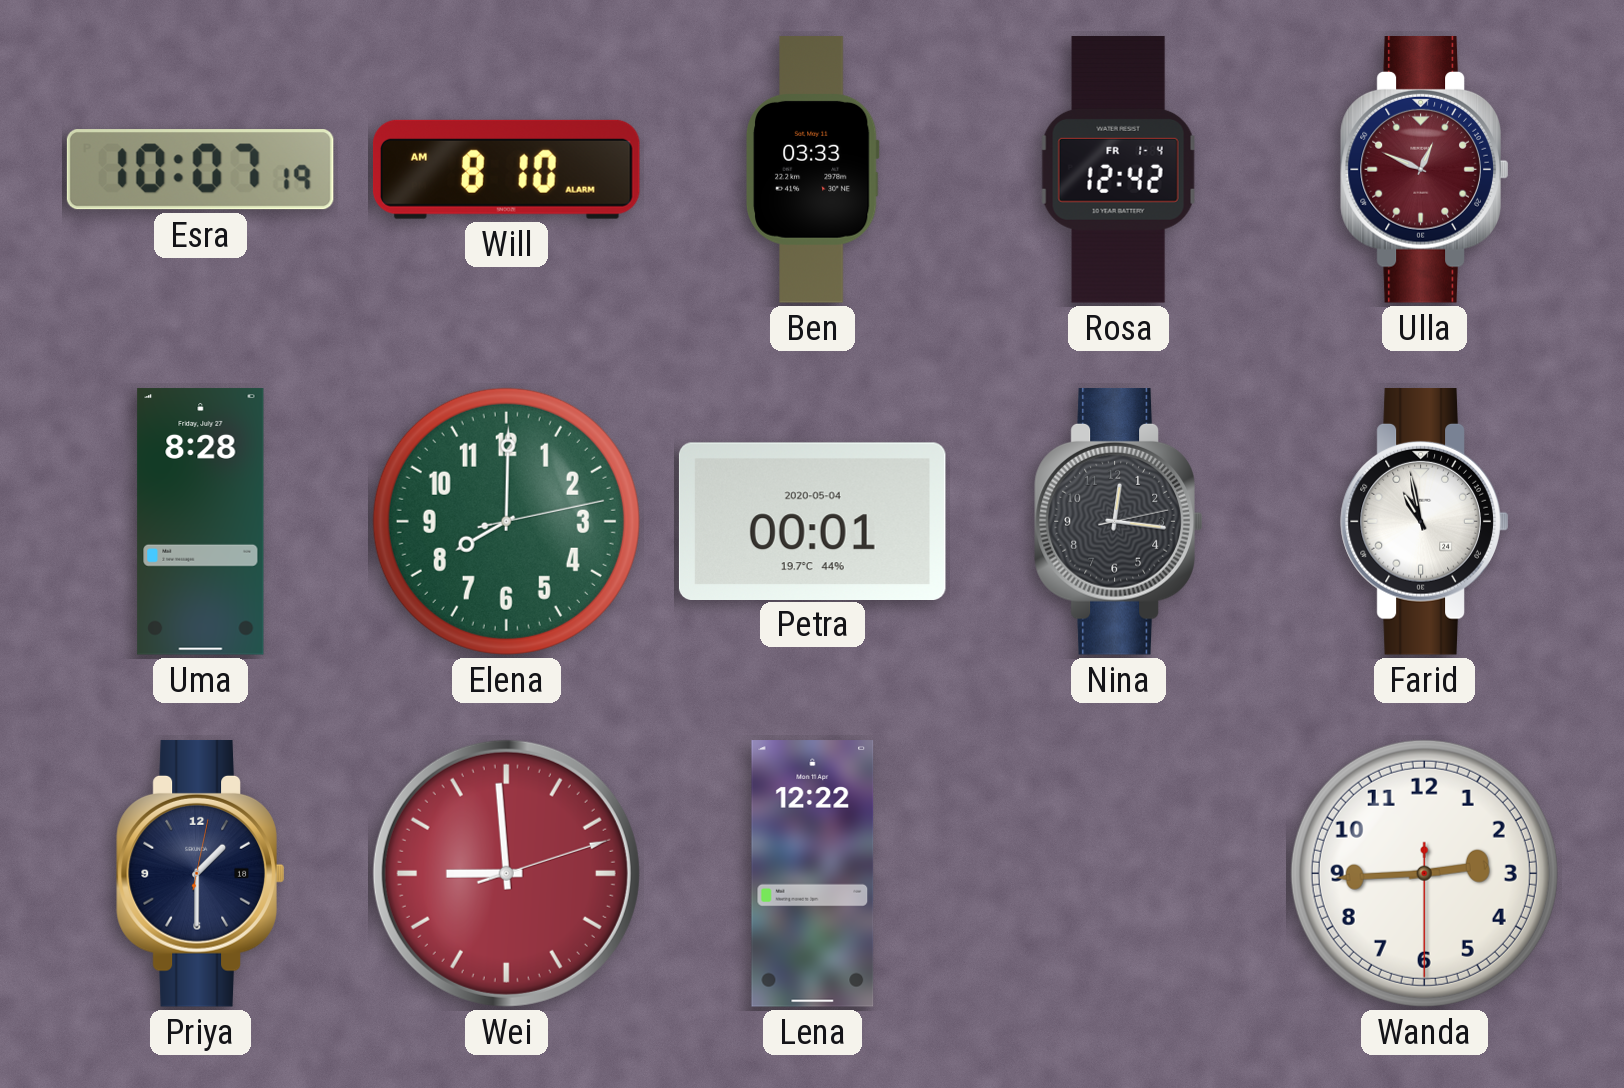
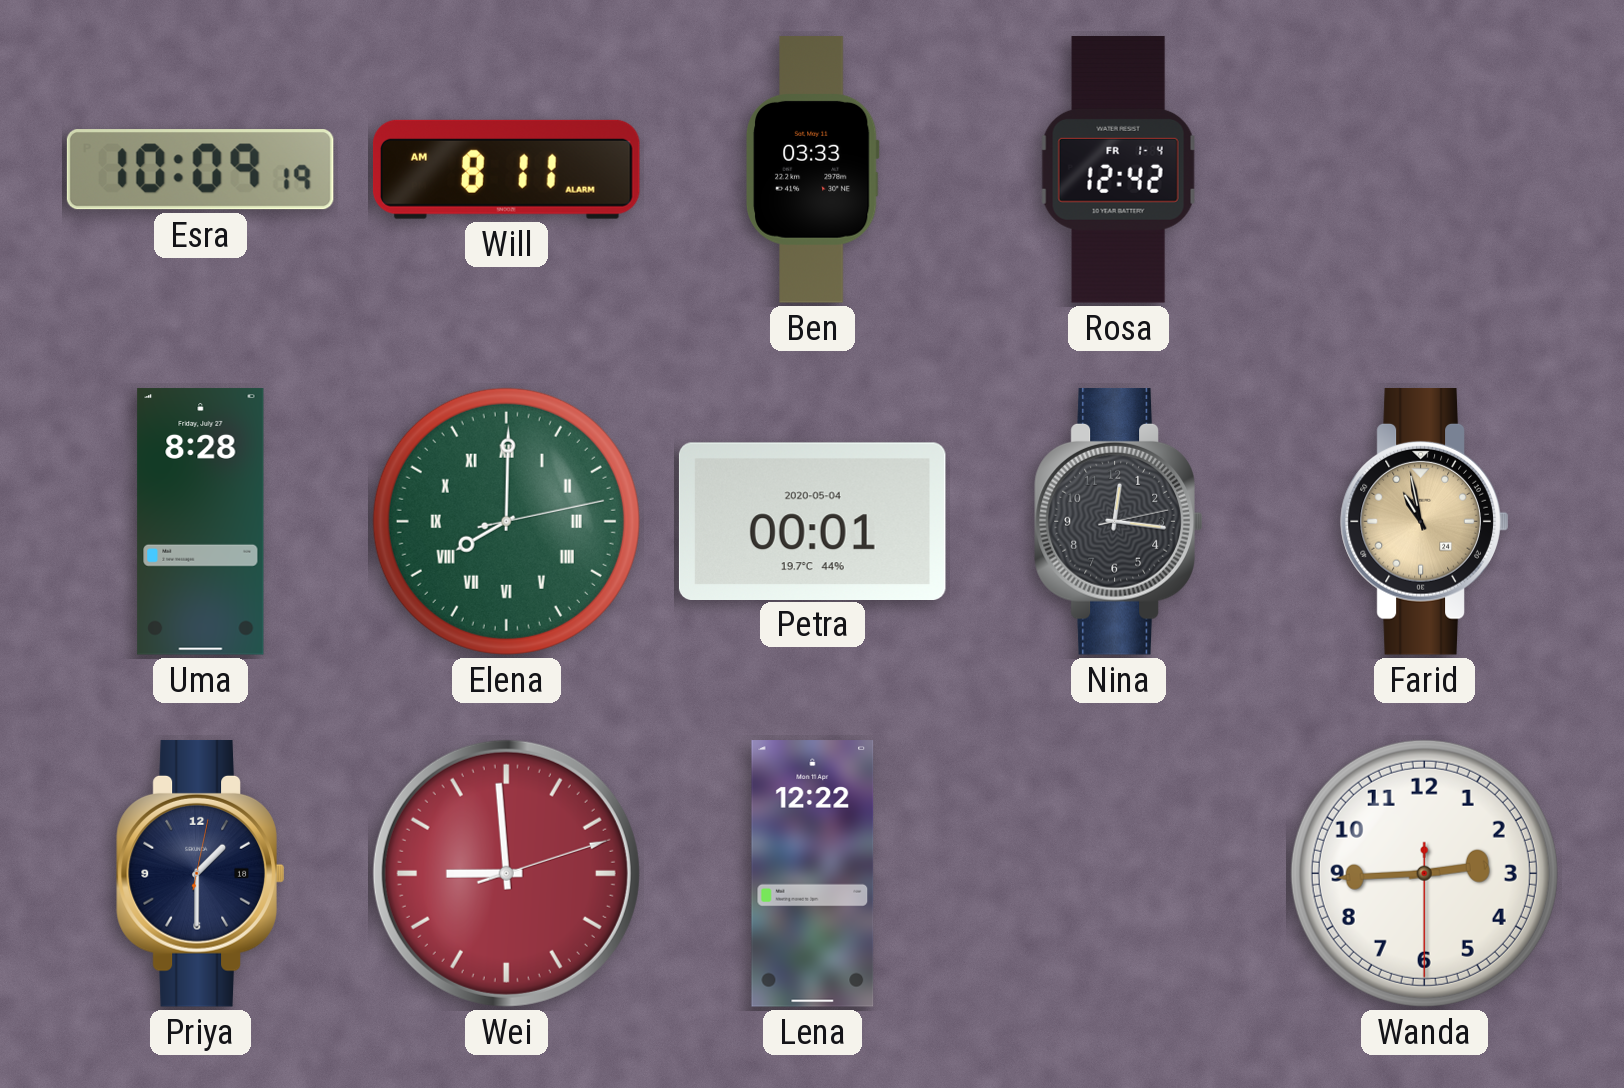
Esra: 10:07 -> 10:09
Will: 8:10 -> 8:11
Ulla: 12:49 -> none
Elena numerals: Arabic -> Roman
Farid dial: white -> champagne
